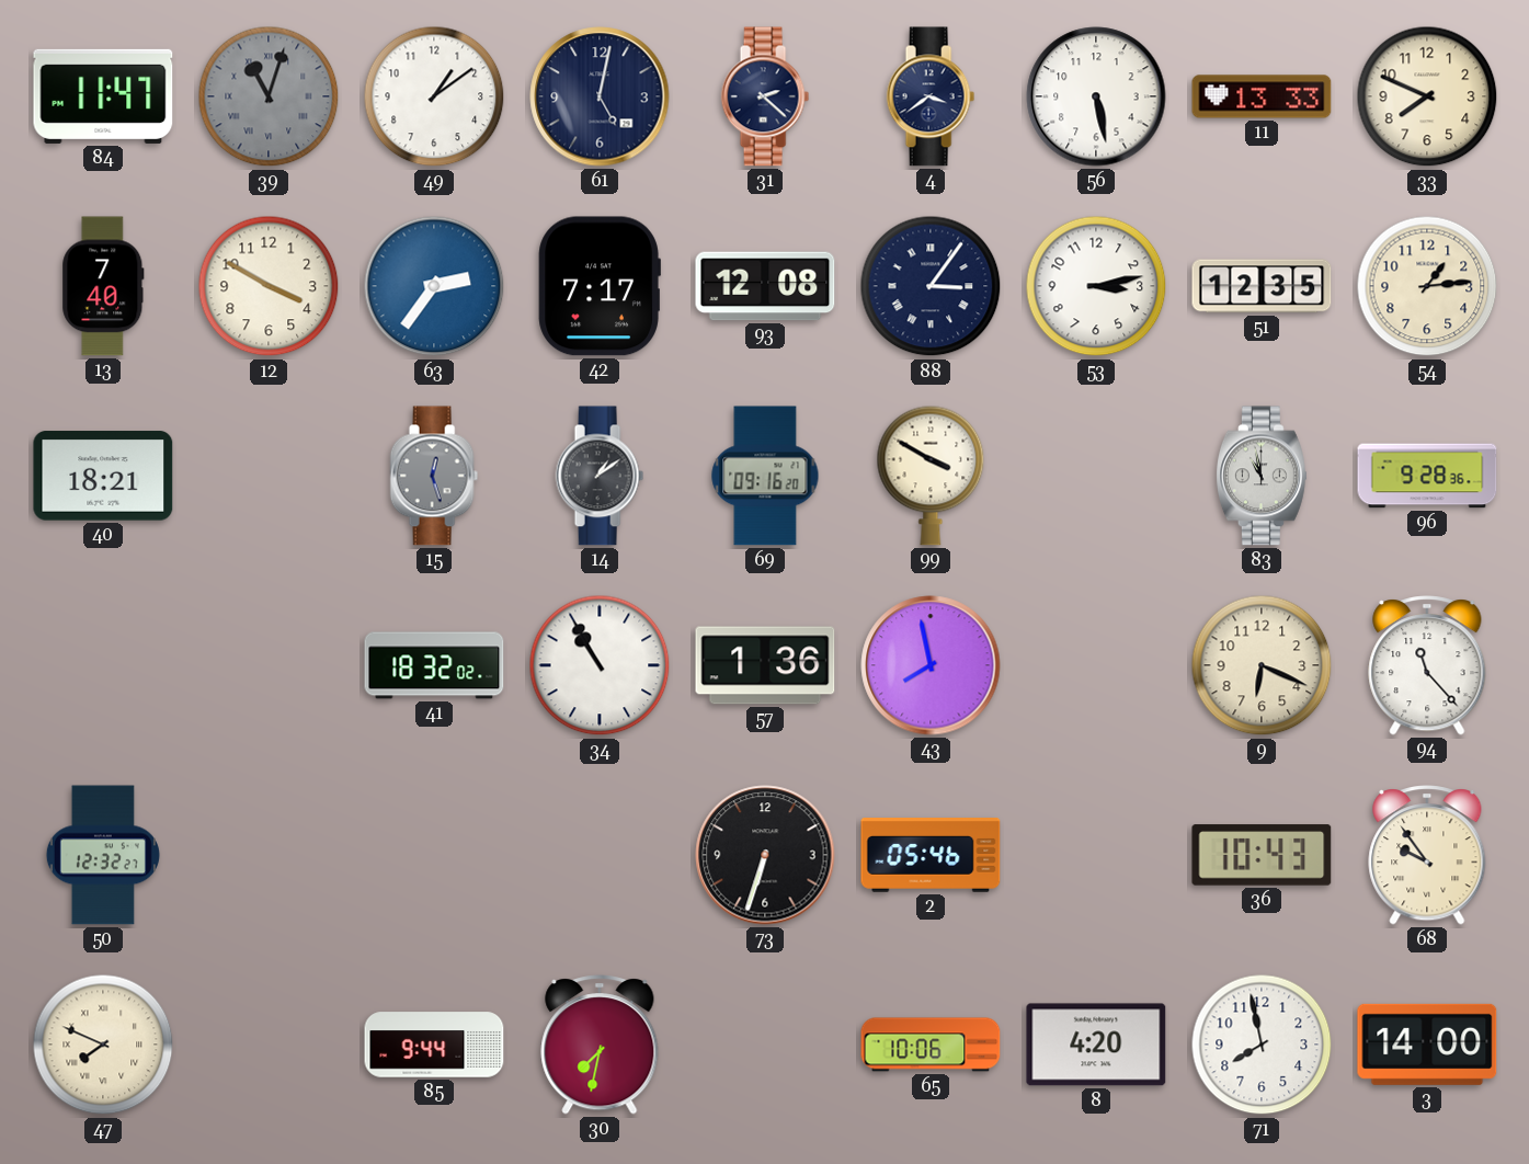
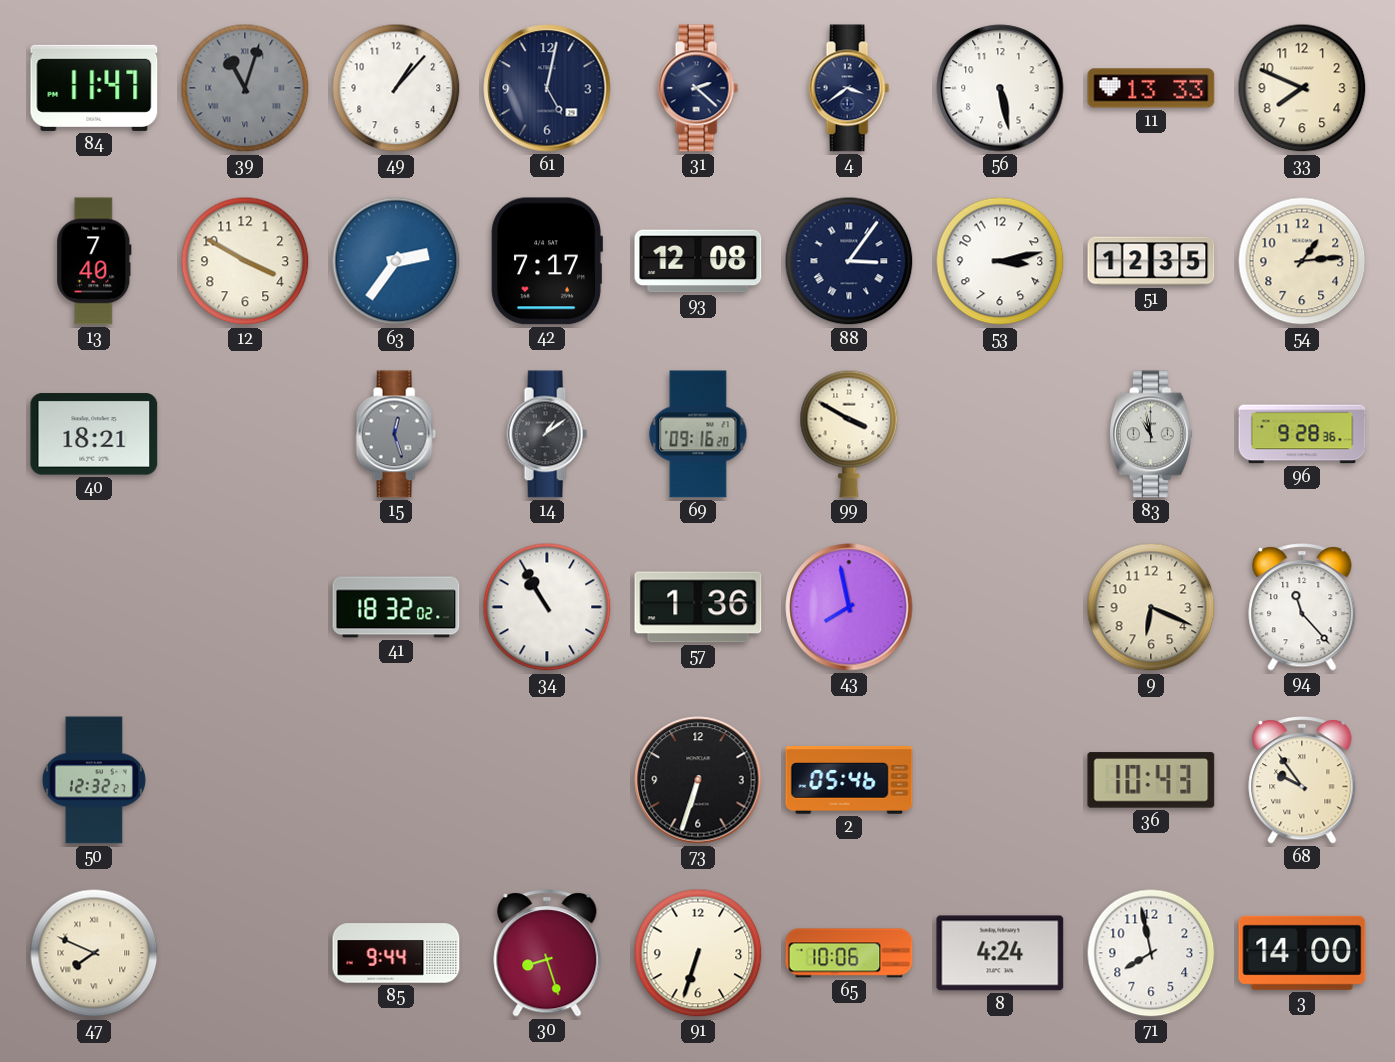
49: 1:09 -> 1:07
30: 7:32 -> 8:27
91: none -> 6:33
8: 4:20 -> 4:24
